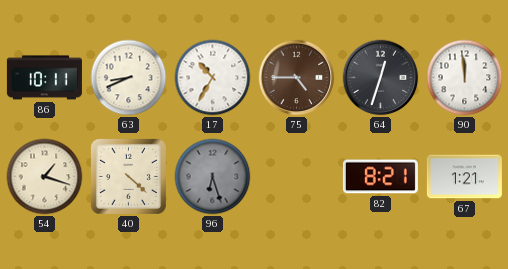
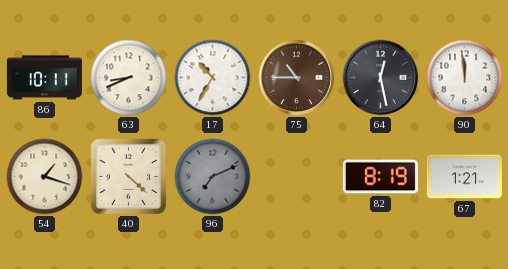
75: 4:45 -> 10:45
64: 12:33 -> 12:28
96: 6:27 -> 7:11
82: 8:21 -> 8:19
